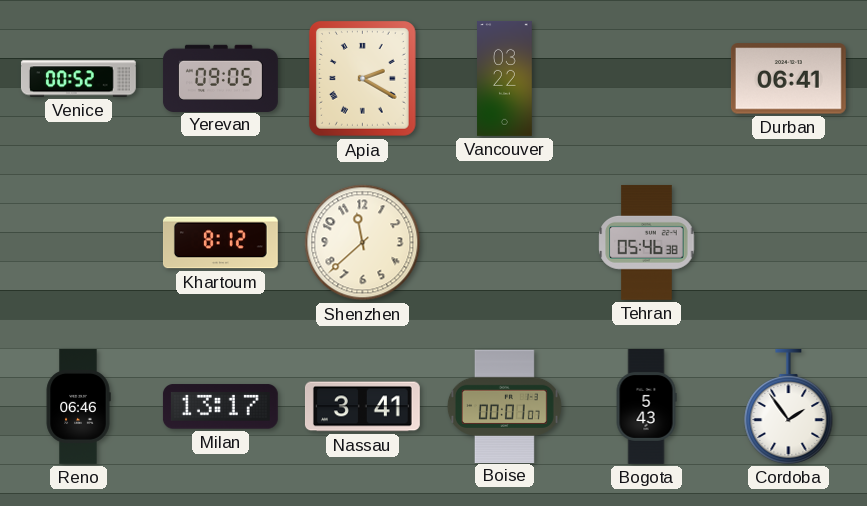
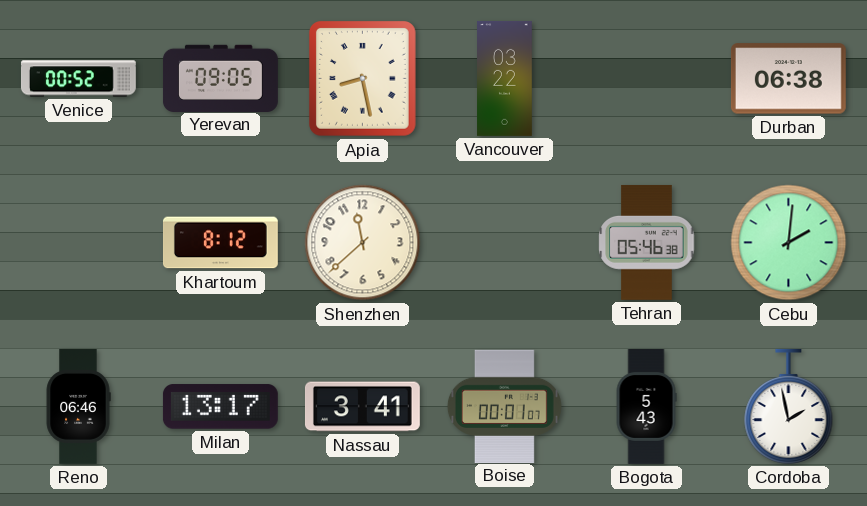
Apia: 2:20 -> 8:28
Durban: 06:41 -> 06:38
Cebu: none -> 2:01
Cordoba: 1:54 -> 1:58
